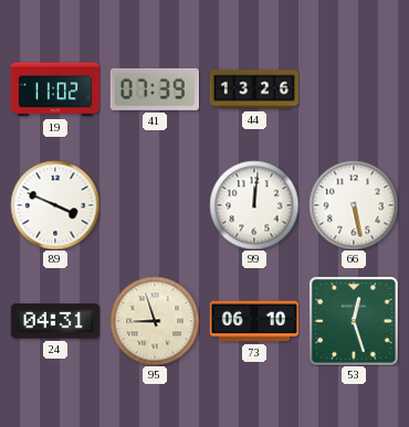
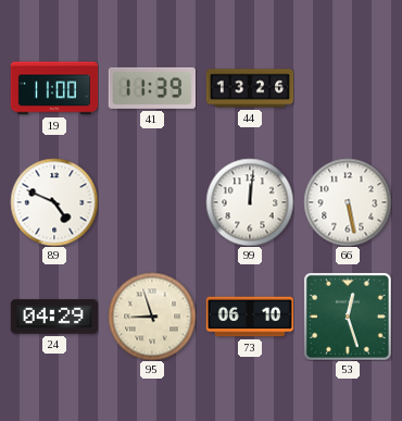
19: 11:02 -> 11:00
41: 07:39 -> 11:39
89: 3:49 -> 4:49
24: 04:31 -> 04:29
